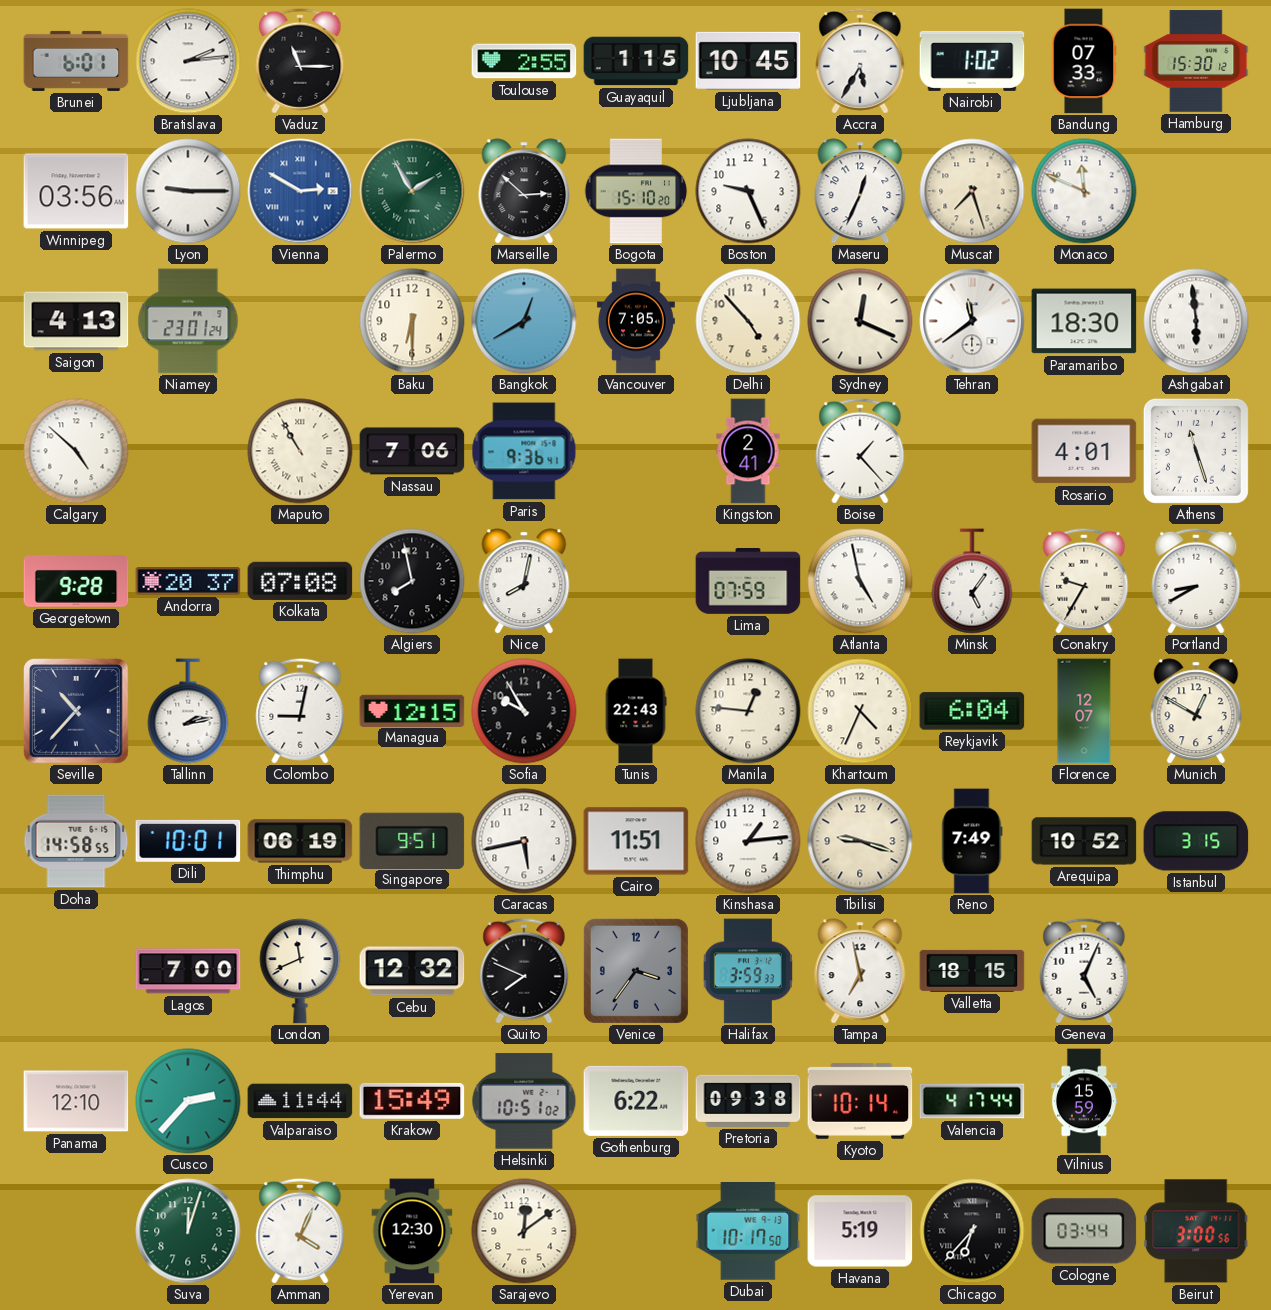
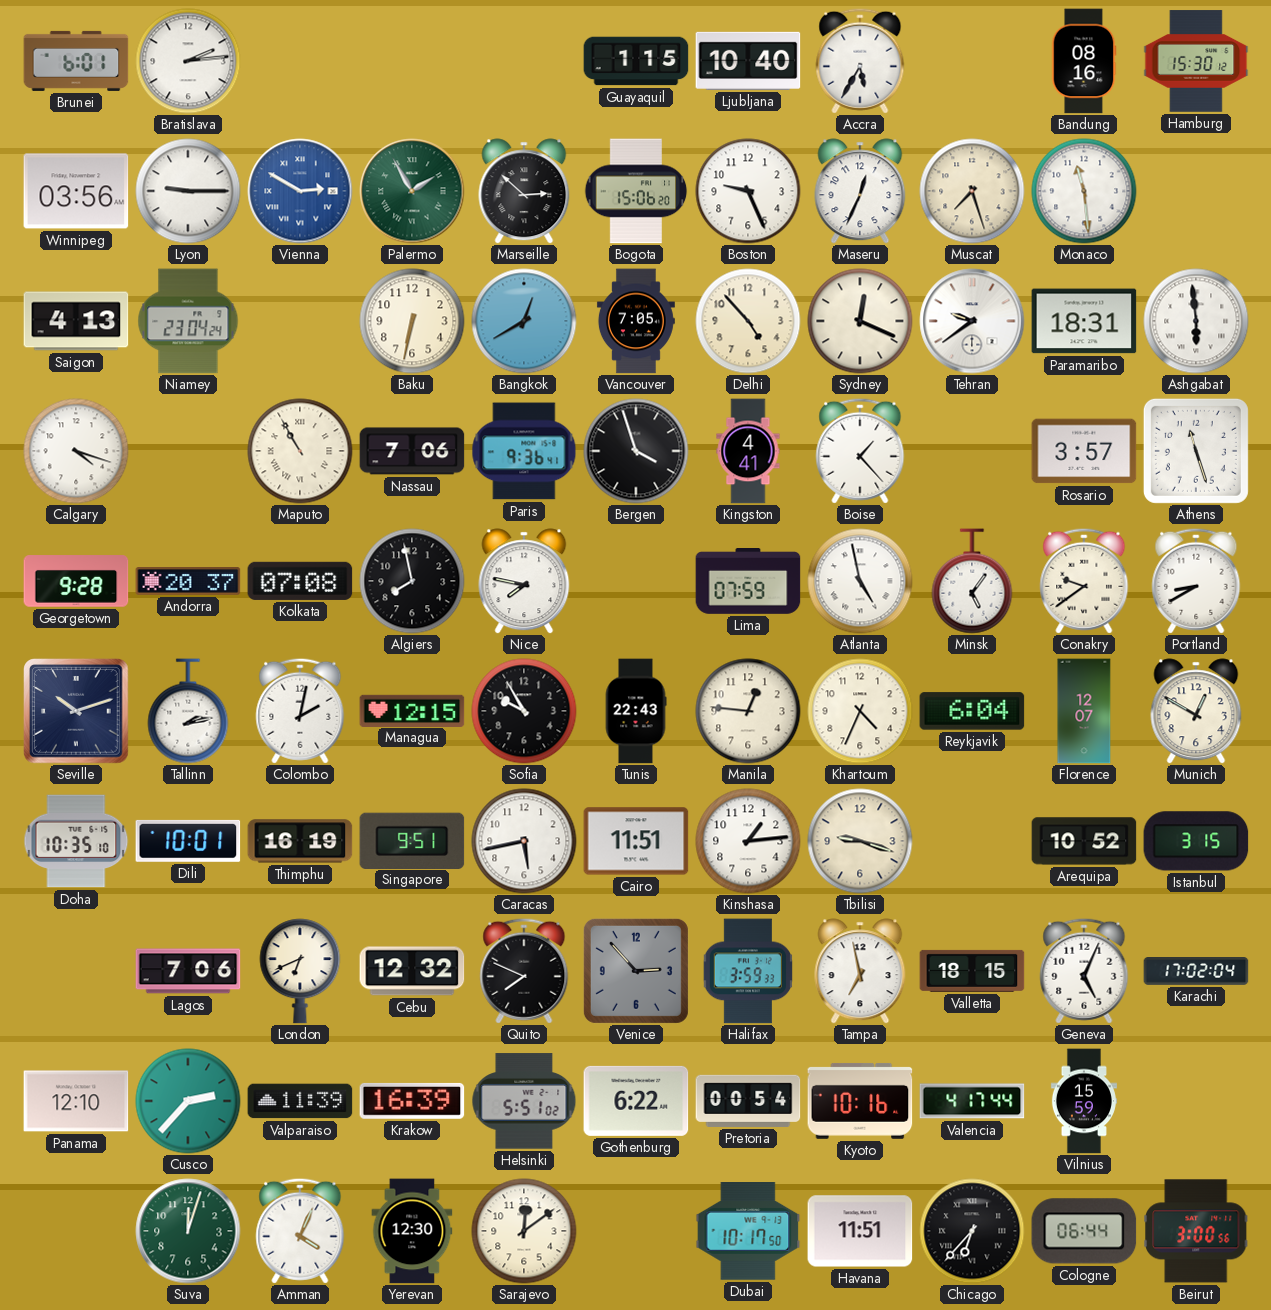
Vaduz: 11:15 -> none
Toulouse: 2:55 -> none
Ljubljana: 10:45 -> 10:40
Nairobi: 1:02 -> none
Bandung: 07:33 -> 08:16
Bogota: 15:10 -> 15:06
Monaco: 11:49 -> 11:29
Niamey: 23:01 -> 23:04
Baku: 6:30 -> 6:32
Tehran: 11:39 -> 9:39
Paramaribo: 18:30 -> 18:31
Calgary: 4:52 -> 4:18
Bergen: none -> 3:57
Kingston: 2:41 -> 4:41
Rosario: 4:01 -> 3:57
Nice: 8:02 -> 7:47
Conakry: 9:35 -> 9:39
Seville: 10:37 -> 10:12
Colombo: 9:02 -> 2:02
Doha: 14:58 -> 10:35
Thimphu: 06:19 -> 16:19
Reno: 7:49 -> none
Lagos: 7:00 -> 7:06
London: 11:41 -> 6:41
Venice: 3:36 -> 2:53
Karachi: none -> 17:02
Valparaiso: 11:44 -> 11:39
Krakow: 15:49 -> 16:39
Helsinki: 10:51 -> 5:51
Pretoria: 09:38 -> 00:54
Kyoto: 10:14 -> 10:16
Havana: 5:19 -> 11:51
Cologne: 03:44 -> 06:44
